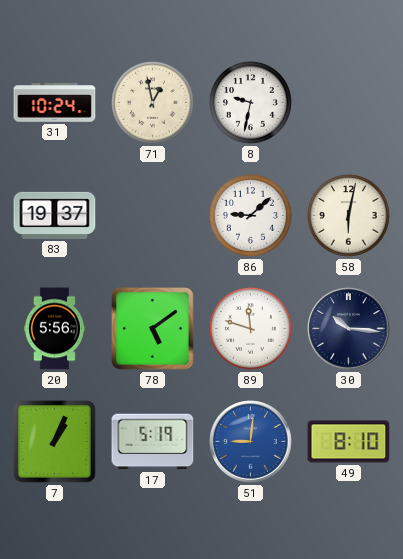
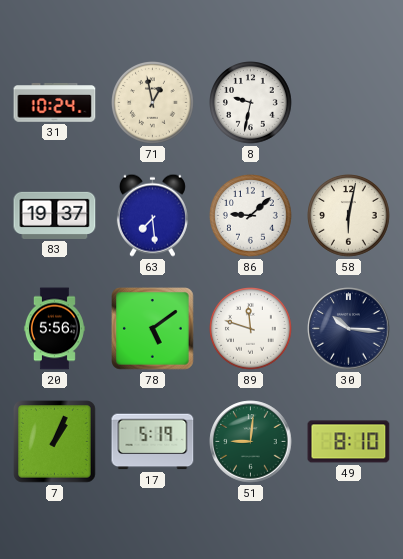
63: none -> 7:29
51 dial: blue -> green
